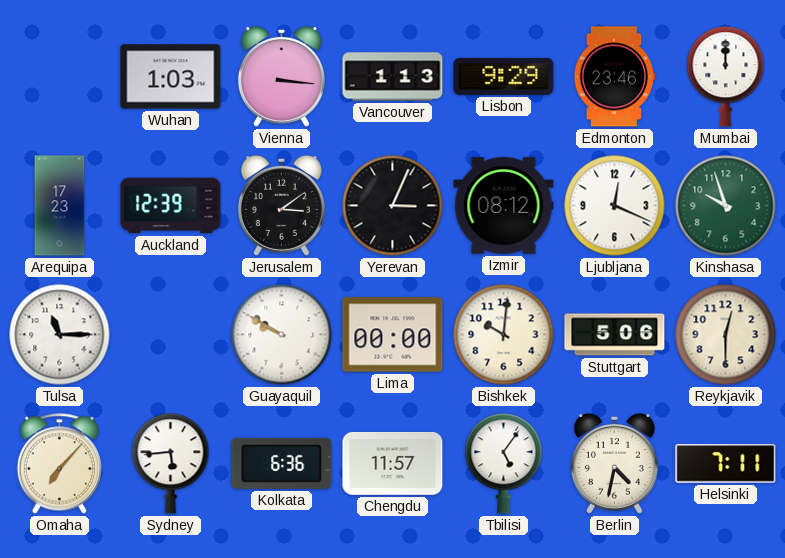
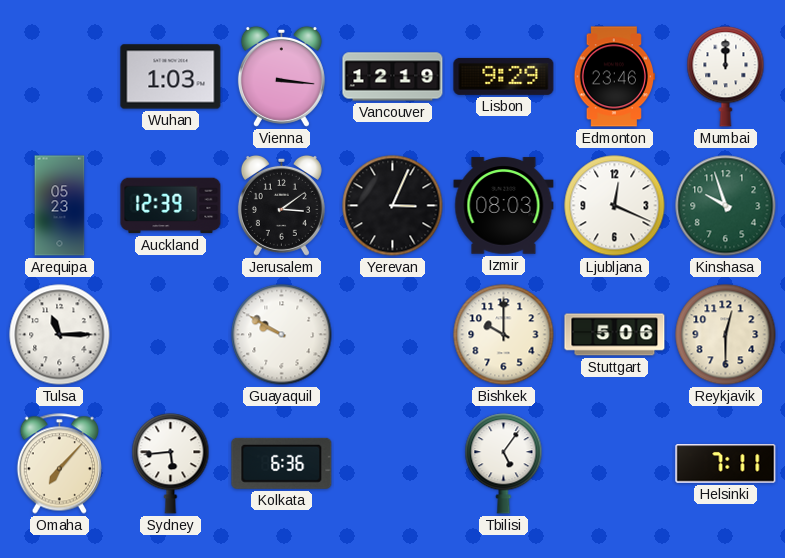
Vancouver: 1:13 -> 12:19
Arequipa: 17:23 -> 05:23
Izmir: 08:12 -> 08:03
Lima: 00:00 -> none
Bishkek: 10:01 -> 10:00
Chengdu: 11:57 -> none
Berlin: 4:32 -> none
